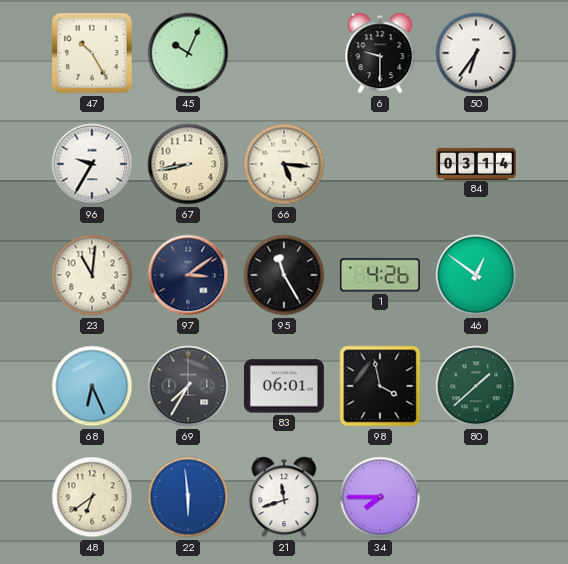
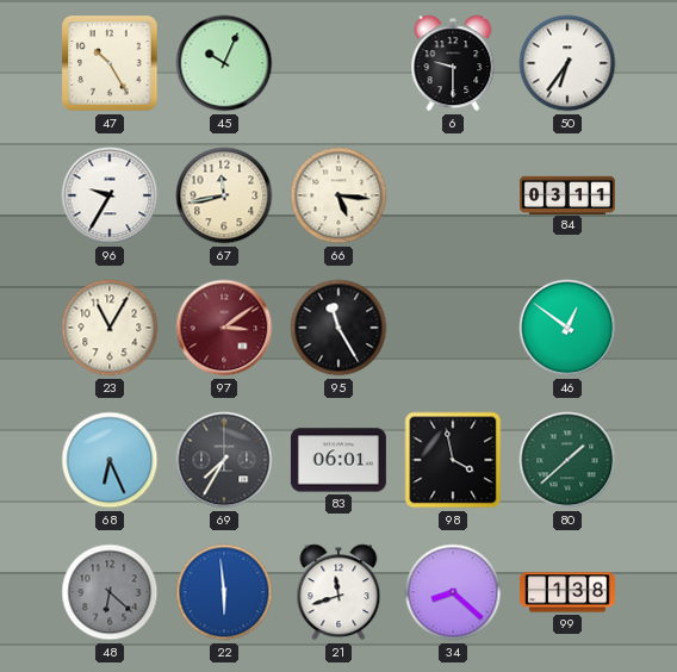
67: 8:43 -> 11:43
84: 03:14 -> 03:11
23: 11:01 -> 11:05
97 dial: navy -> burgundy
1: 4:26 -> none
48: 6:39 -> 6:22
48 dial: cream -> grey
34: 7:45 -> 8:22
99: none -> 1:38
